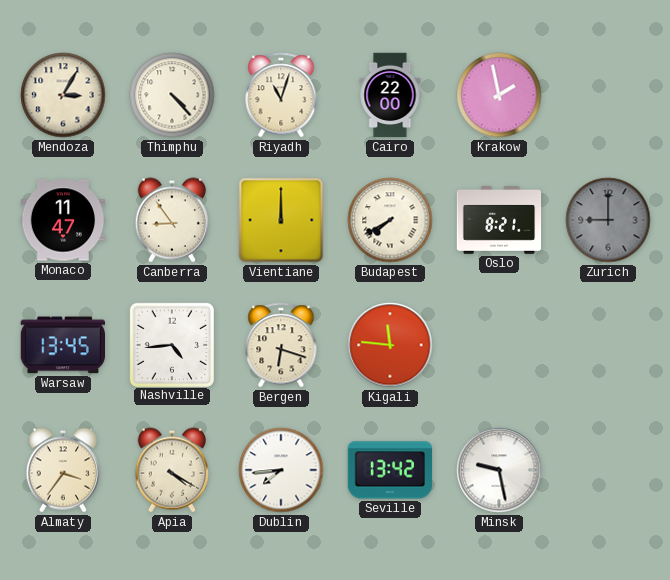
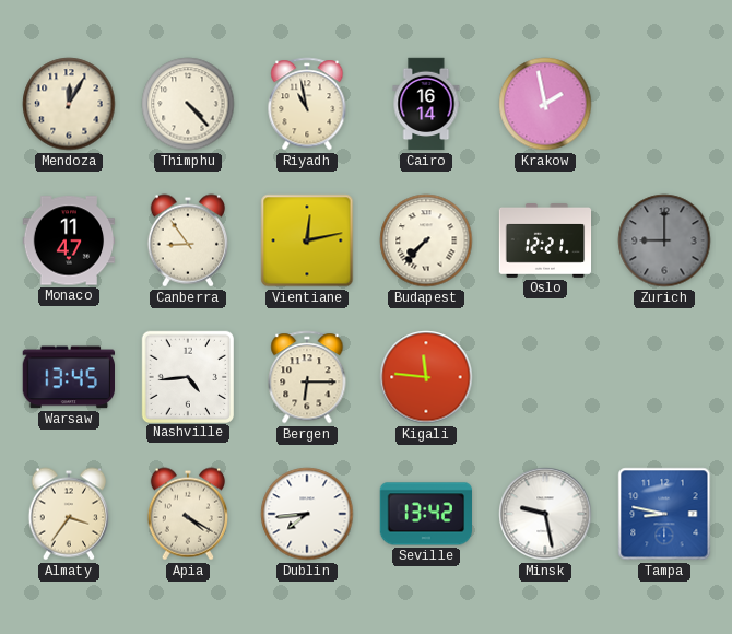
Mendoza: 3:05 -> 12:05
Riyadh: 11:03 -> 10:58
Cairo: 22:00 -> 16:14
Vientiane: 12:00 -> 12:13
Budapest: 7:40 -> 7:37
Oslo: 8:21 -> 12:21
Bergen: 6:18 -> 6:15
Tampa: none -> 8:47
